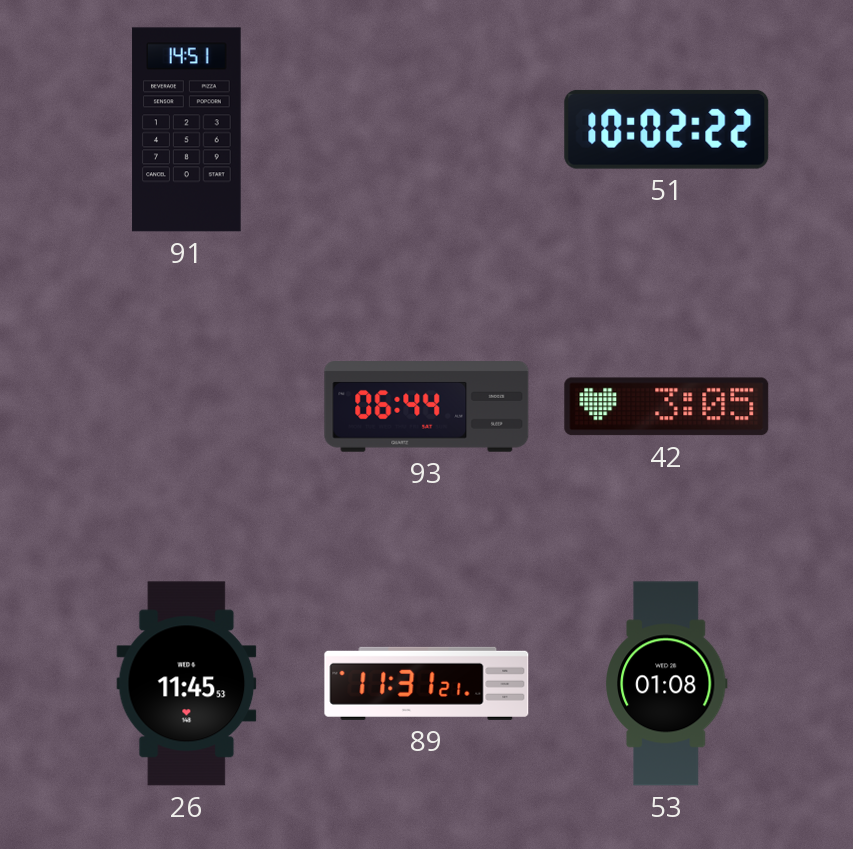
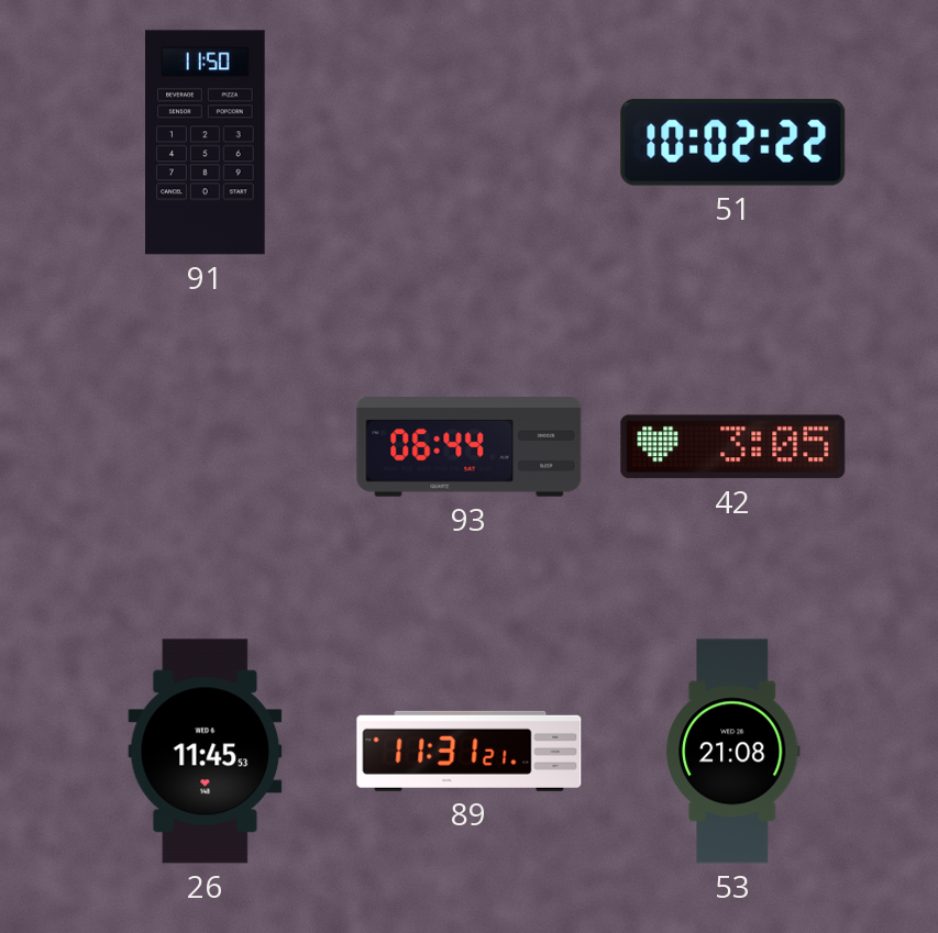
91: 14:51 -> 11:50
53: 01:08 -> 21:08
